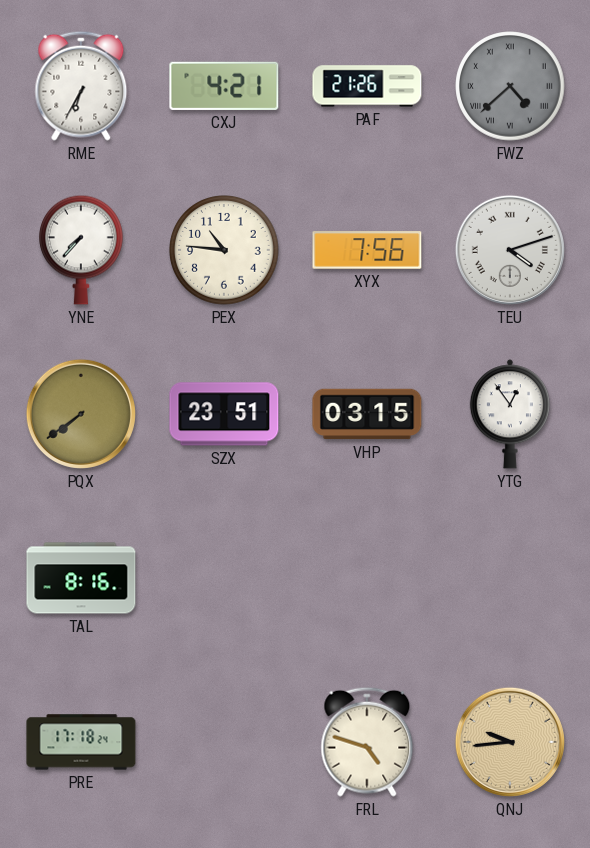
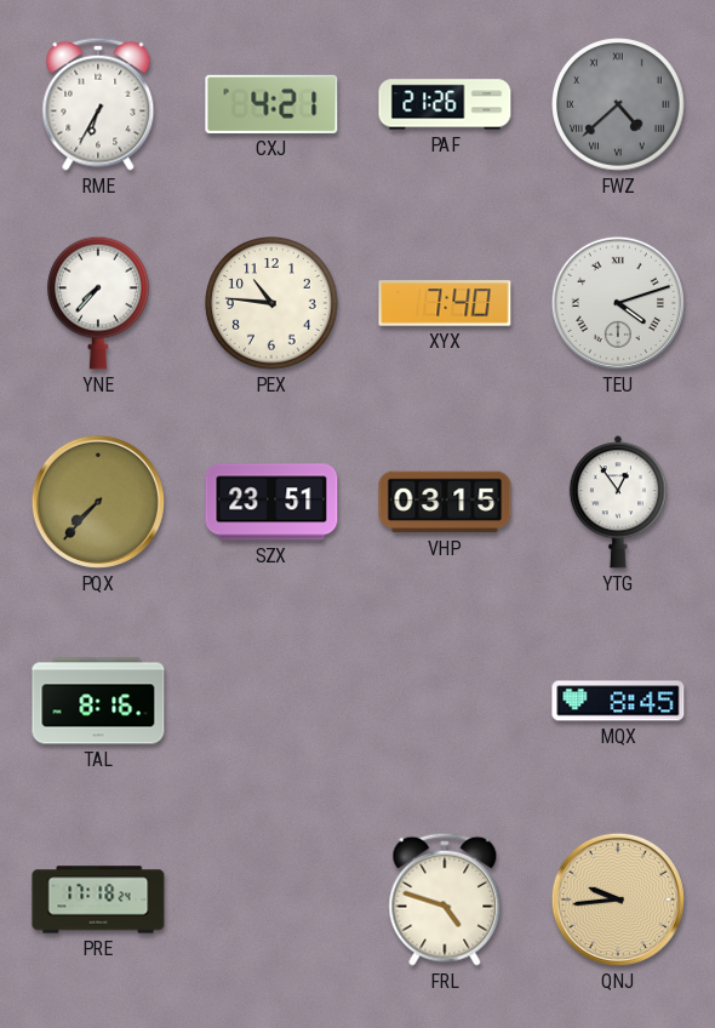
XYX: 7:56 -> 7:40
PQX: 7:39 -> 7:37
MQX: none -> 8:45
